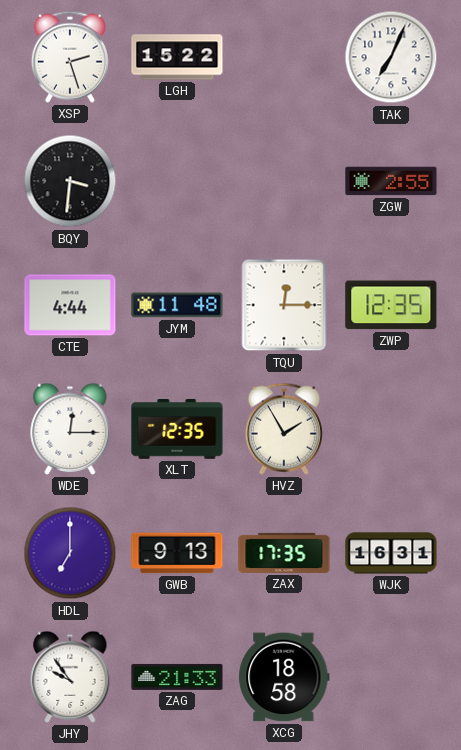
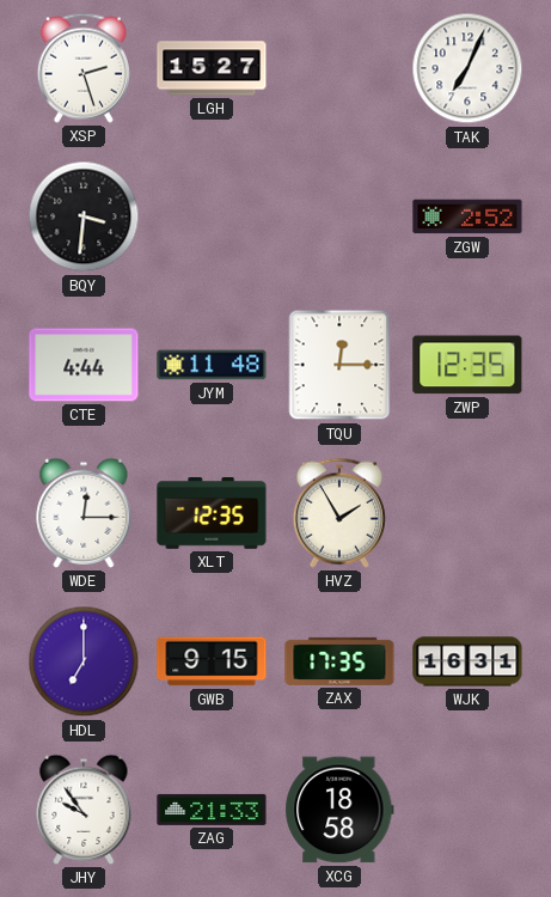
LGH: 15:22 -> 15:27
ZGW: 2:55 -> 2:52
GWB: 9:13 -> 9:15
